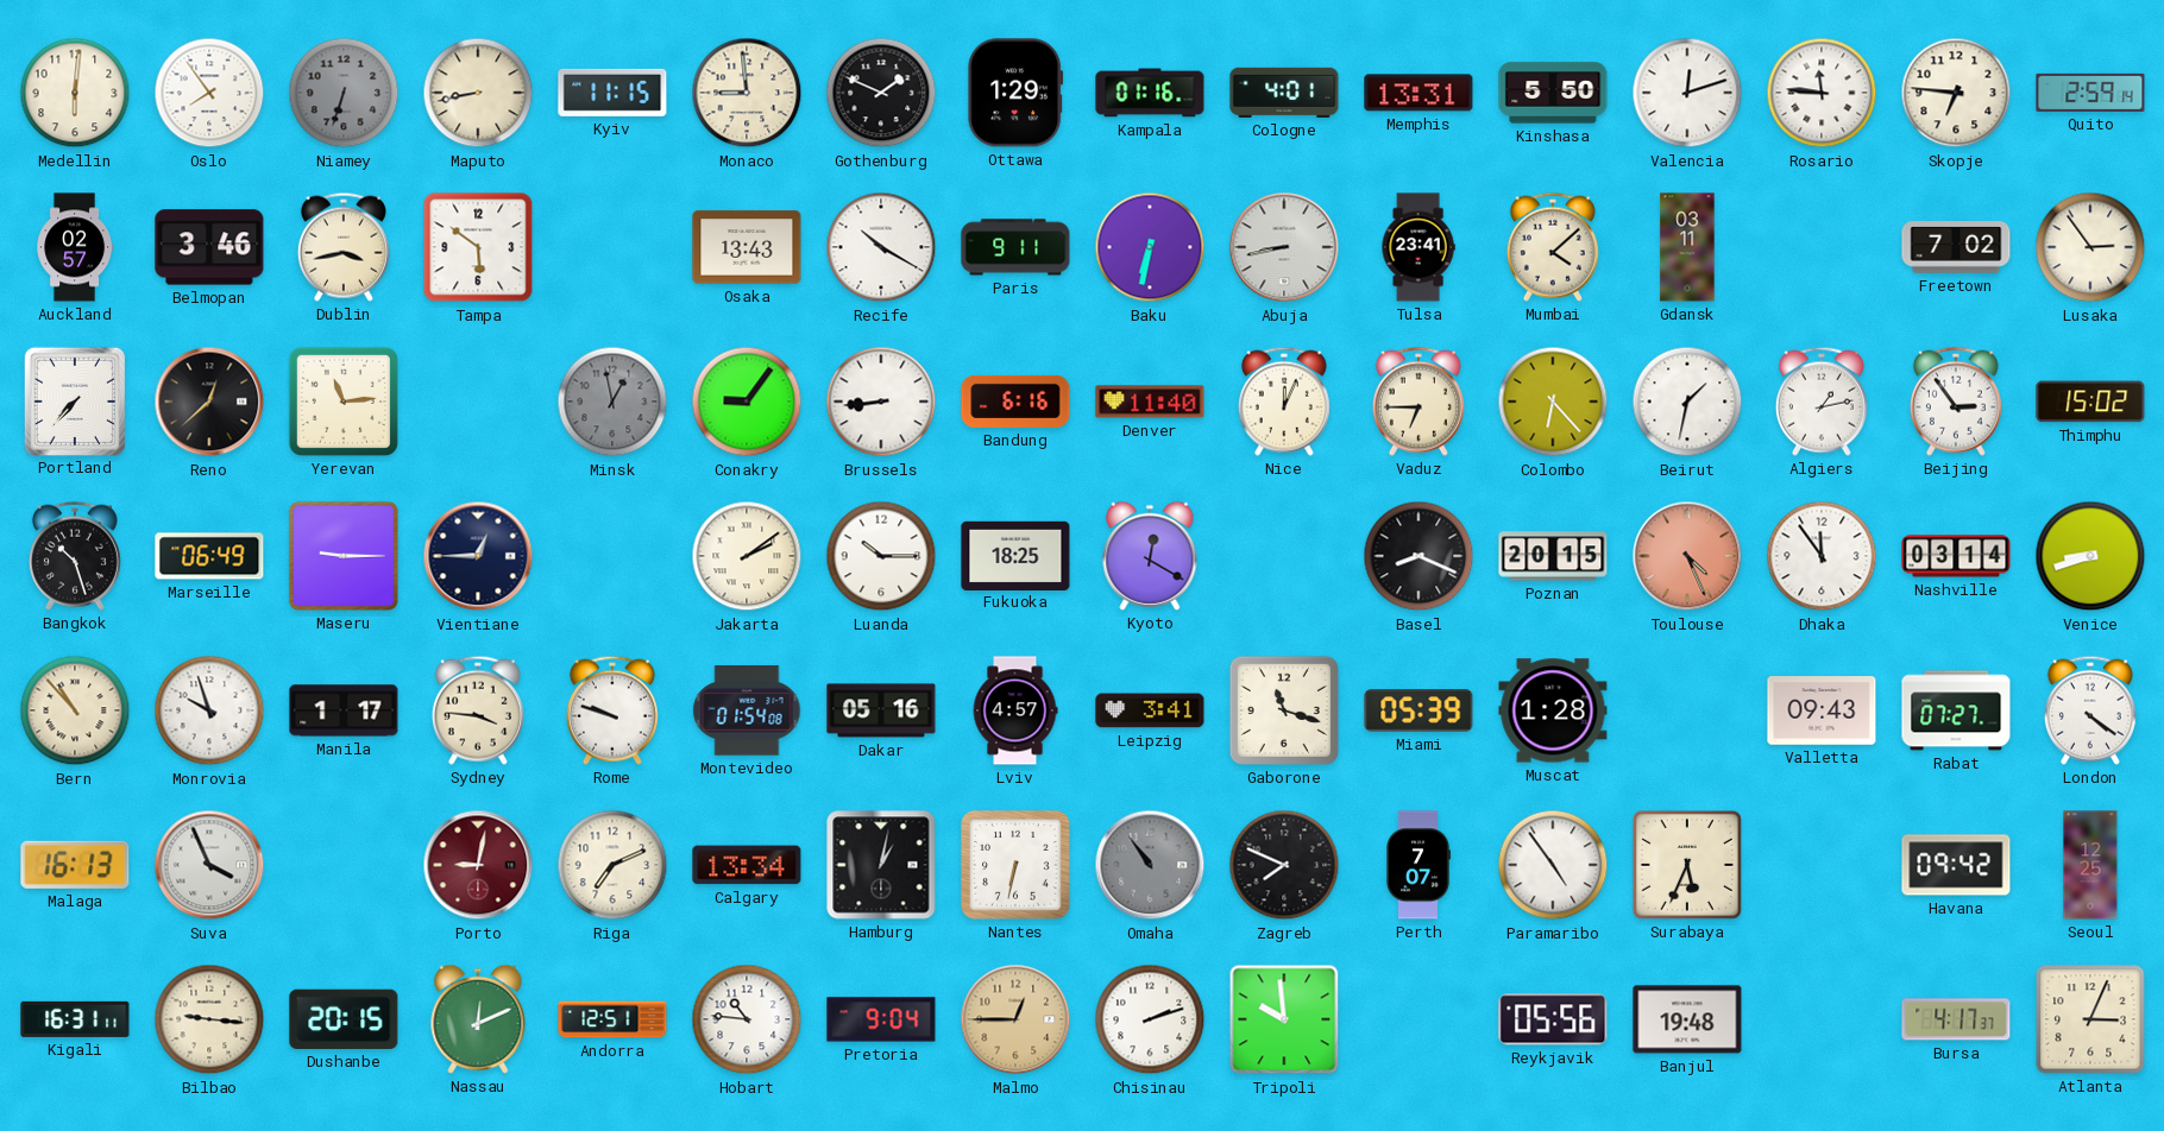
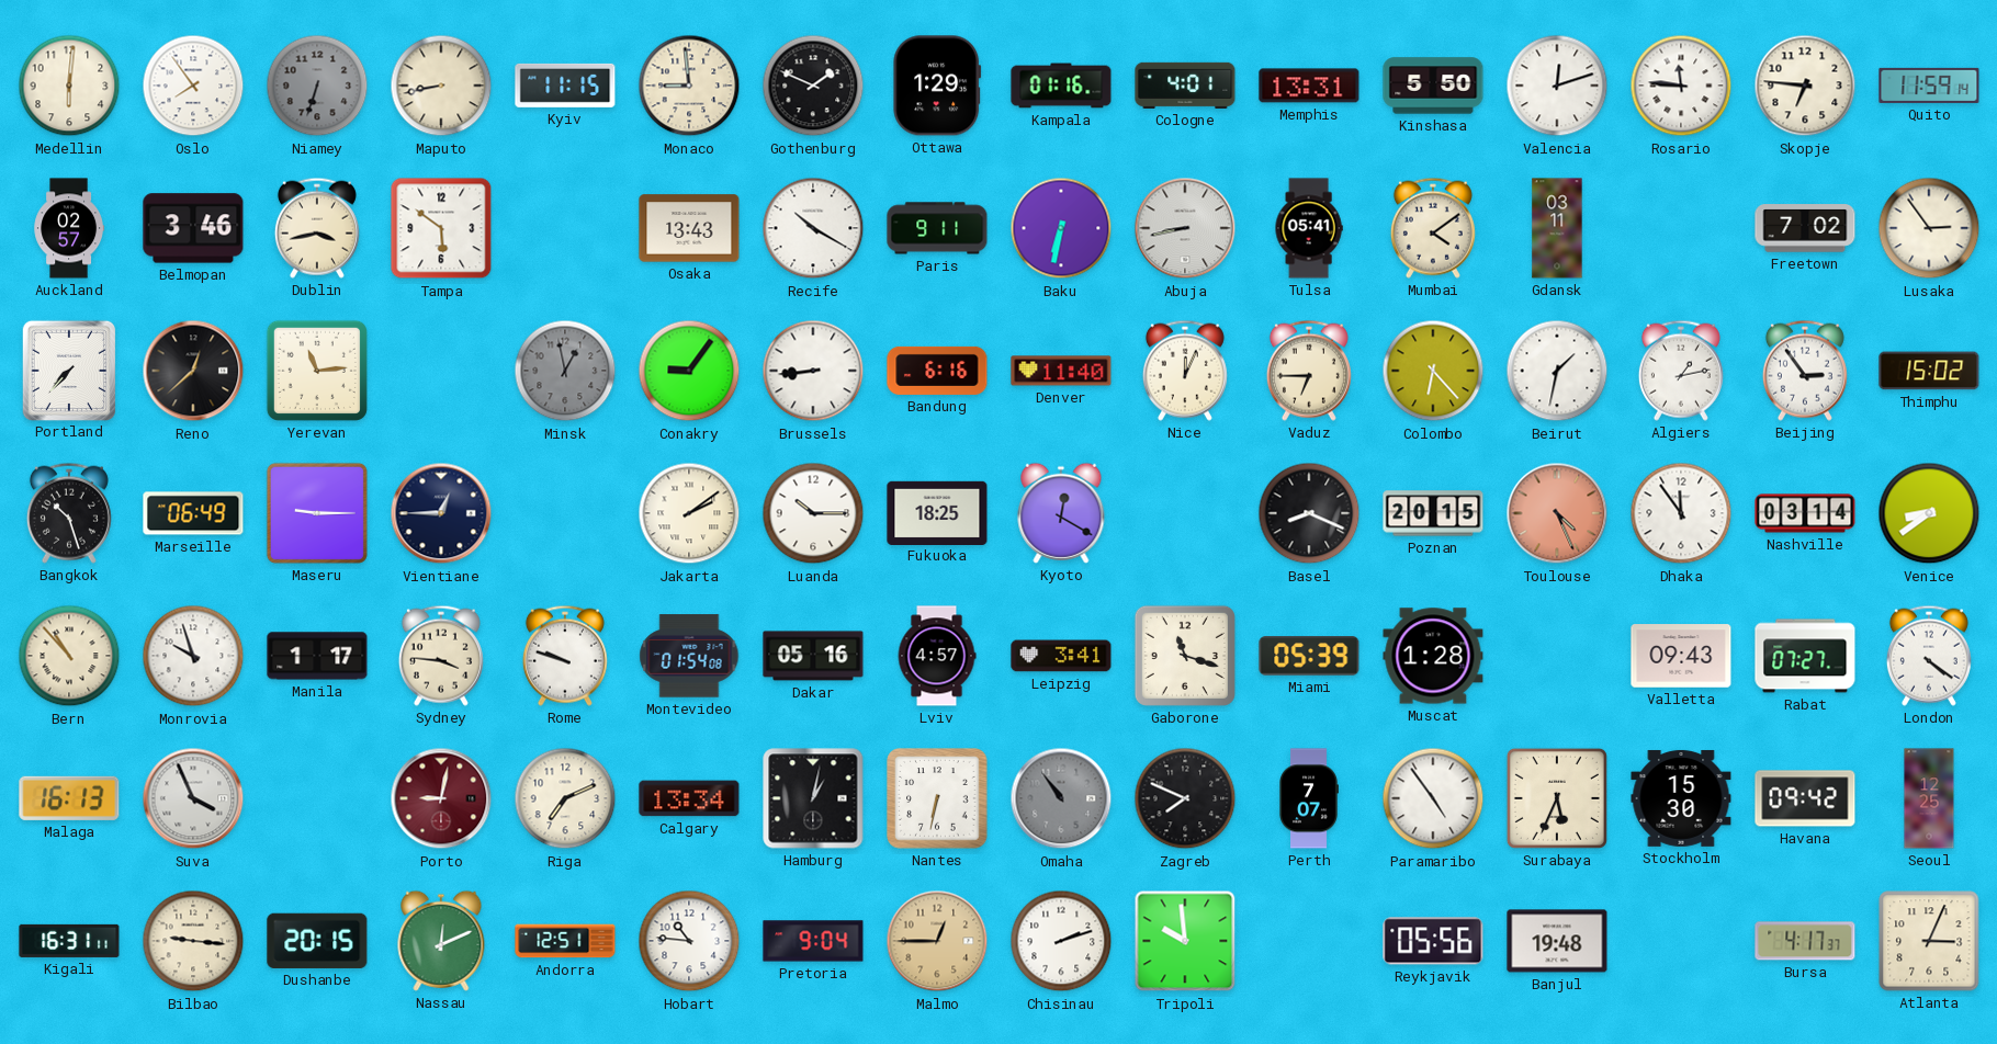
Quito: 2:59 -> 11:59
Tulsa: 23:41 -> 05:41
Mumbai: 4:08 -> 4:09
Venice: 8:42 -> 8:39
Stockholm: none -> 15:30
